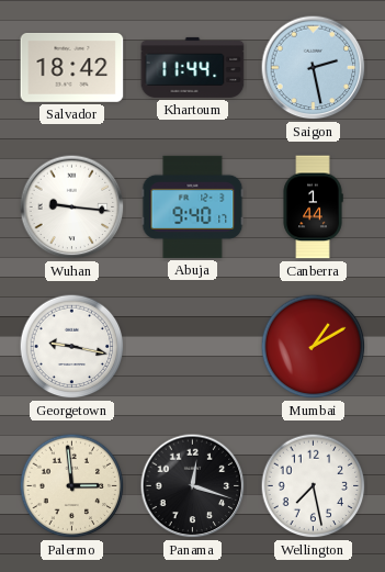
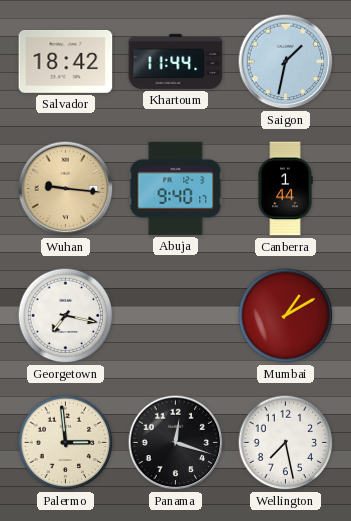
Saigon: 2:28 -> 1:32
Wuhan dial: white -> champagne
Georgetown: 9:17 -> 7:17
